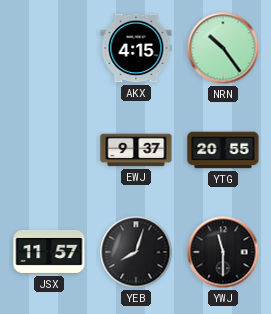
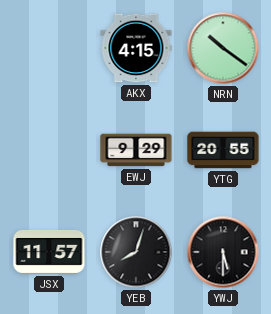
NRN: 10:24 -> 10:21
EWJ: 9:37 -> 9:29
YWJ: 11:30 -> 5:30
